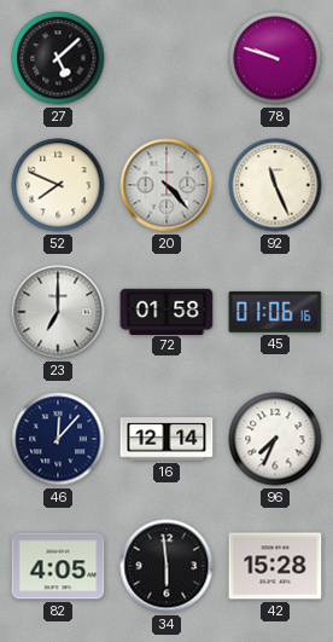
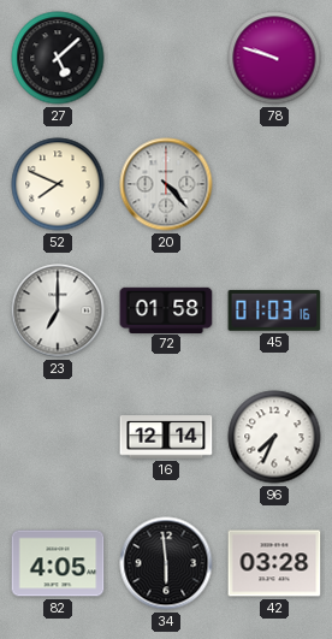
92: 11:26 -> none
45: 01:06 -> 01:03
46: 12:07 -> none
42: 15:28 -> 03:28
